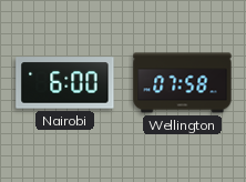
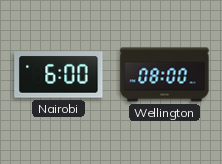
Wellington: 07:58 -> 08:00
